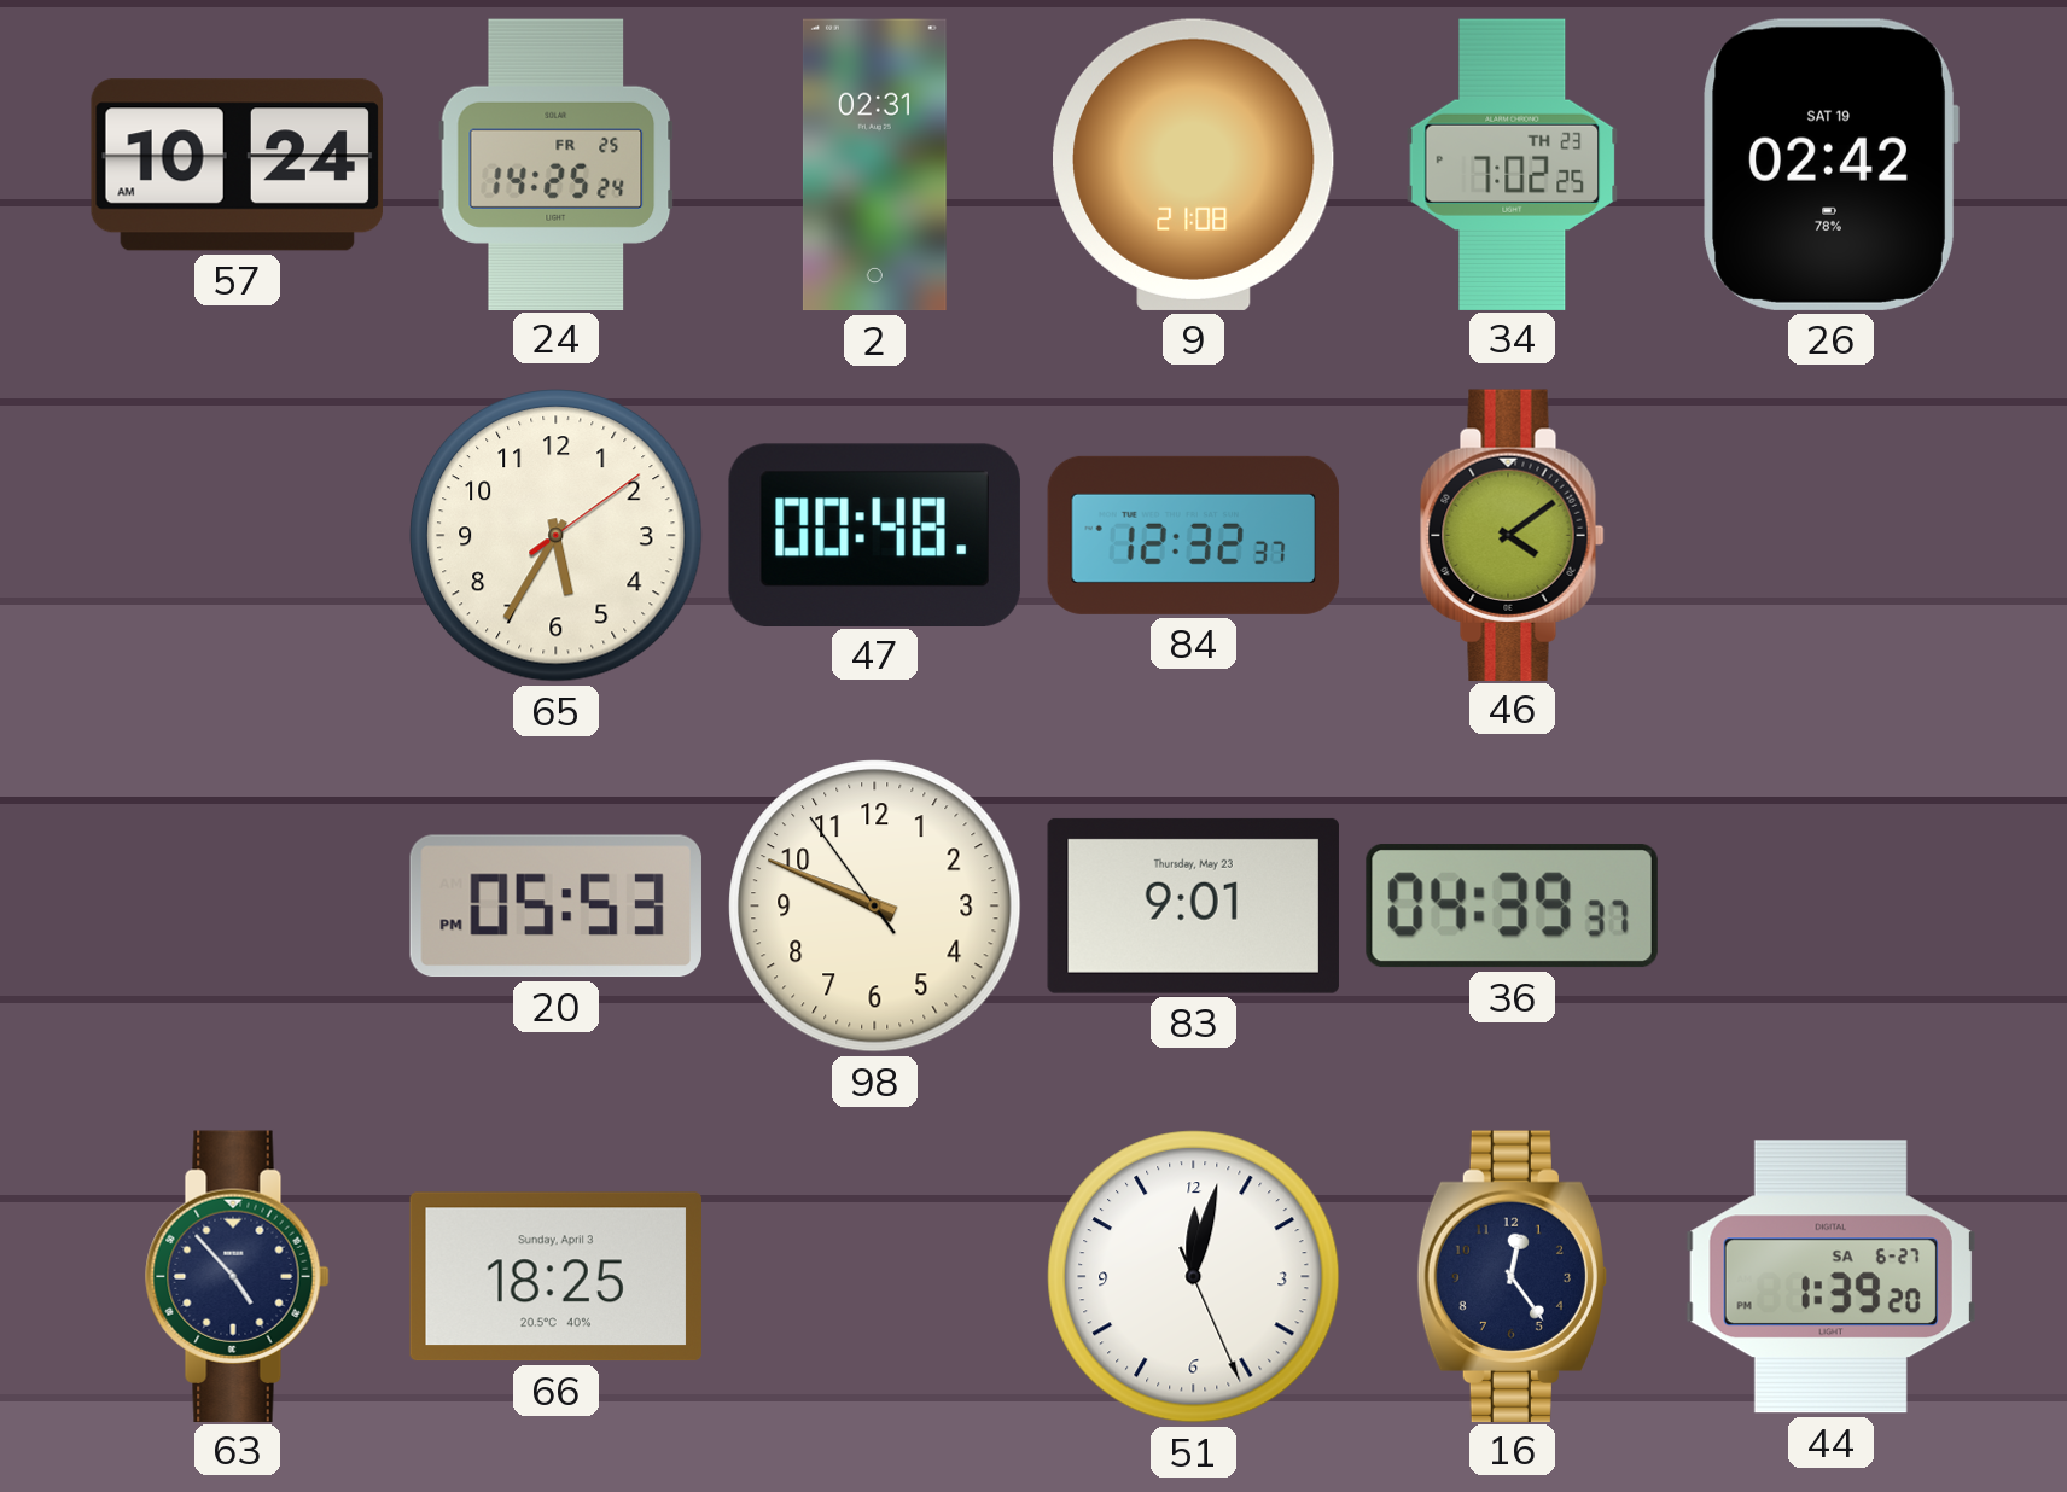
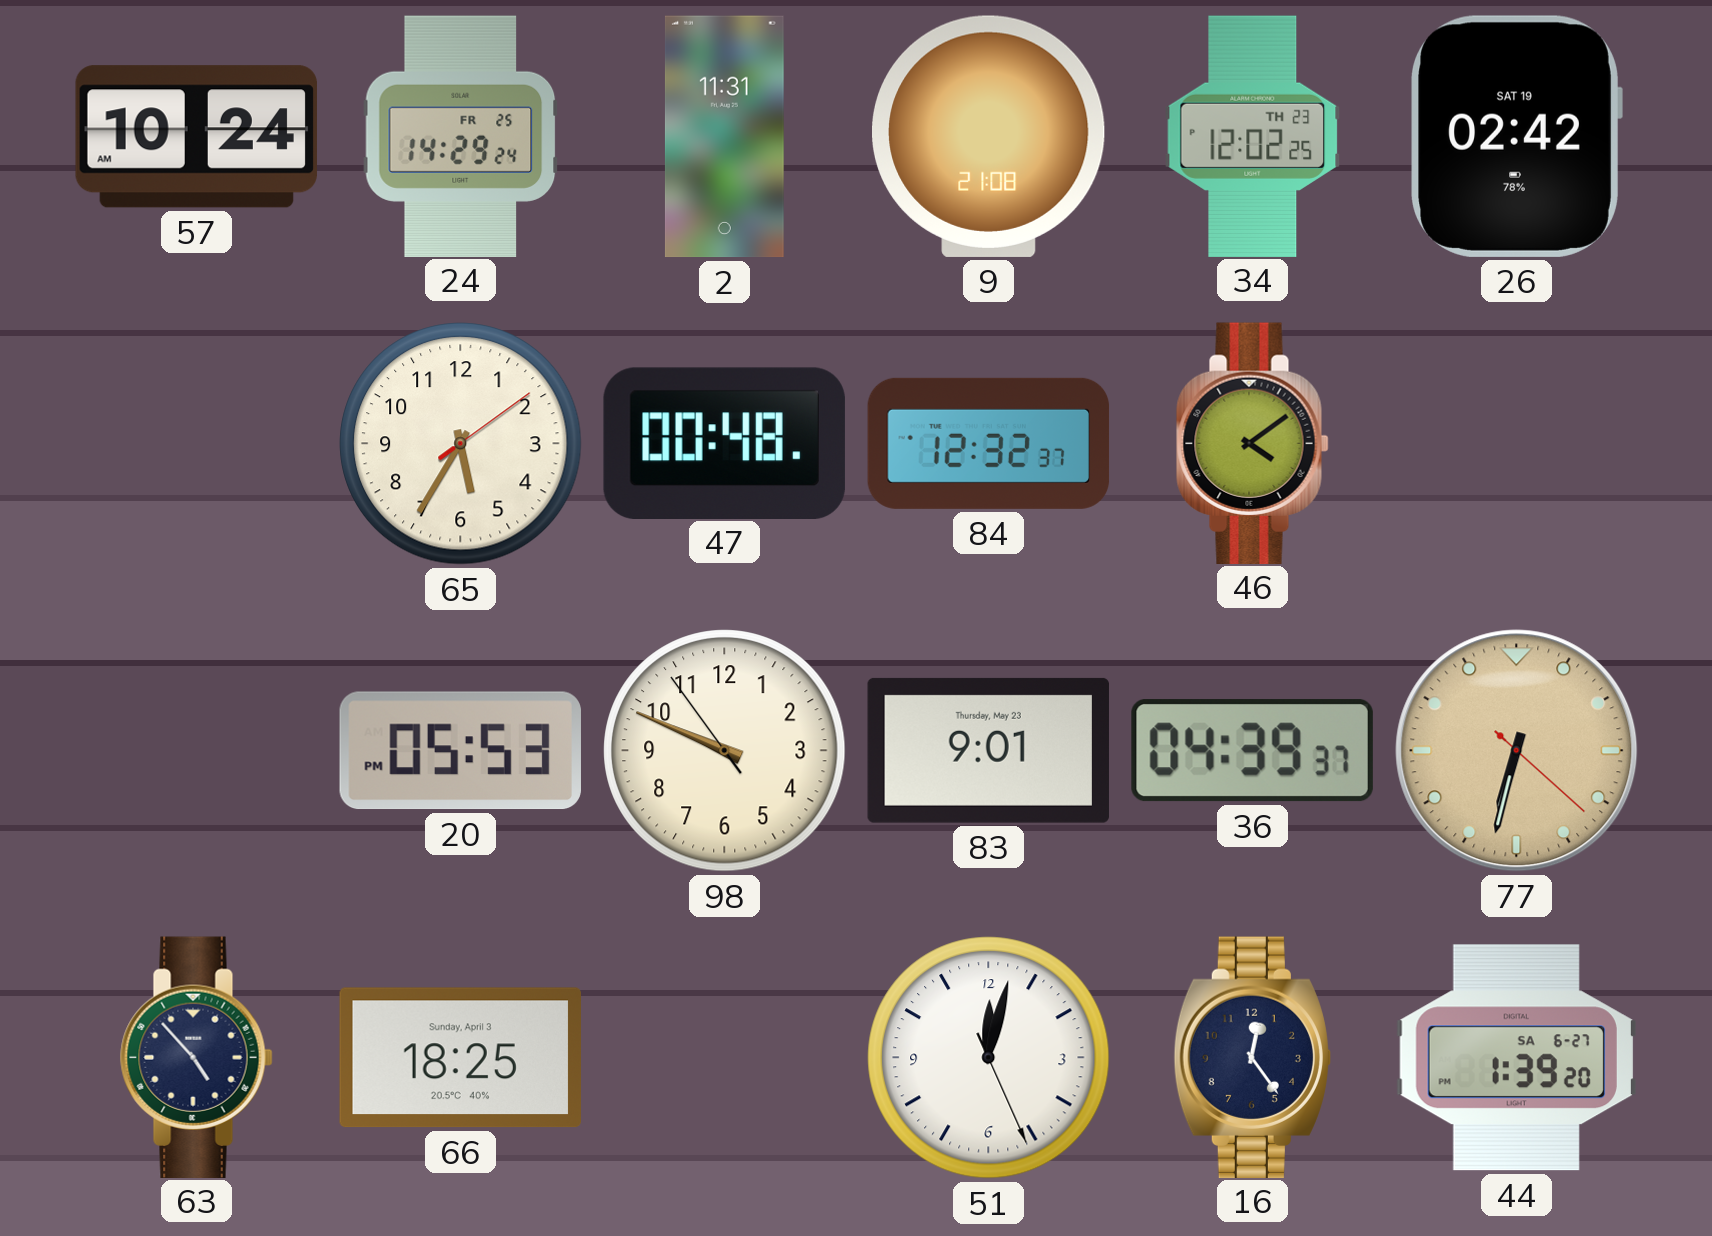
24: 14:25 -> 14:29
2: 02:31 -> 11:31
34: 7:02 -> 12:02
77: none -> 6:32
